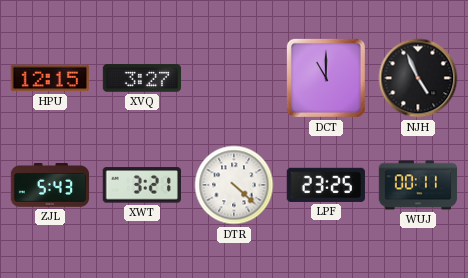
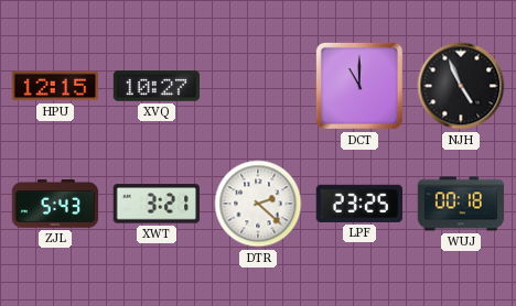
XVQ: 3:27 -> 10:27
DTR: 4:22 -> 2:22
WUJ: 00:11 -> 00:18
